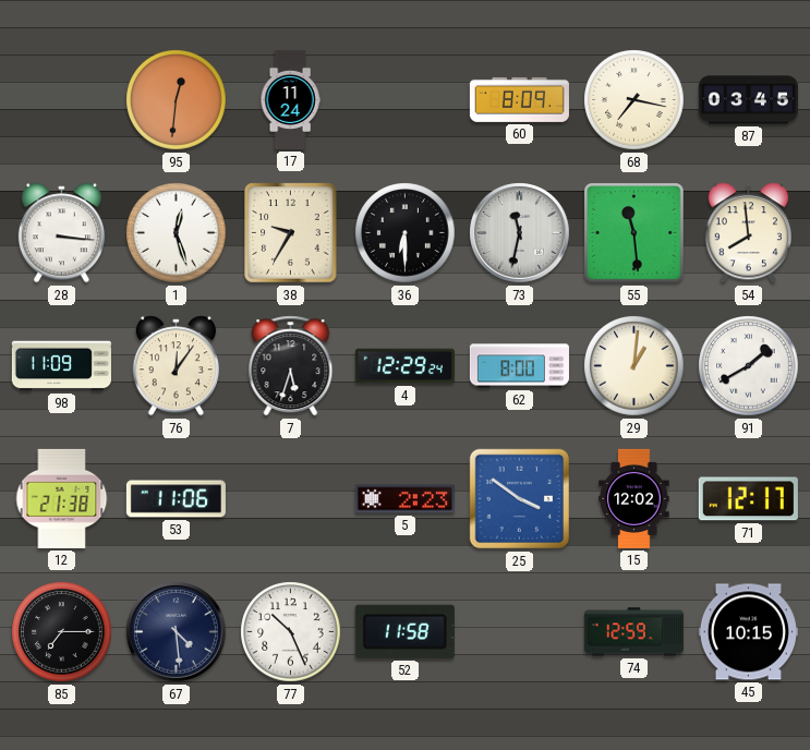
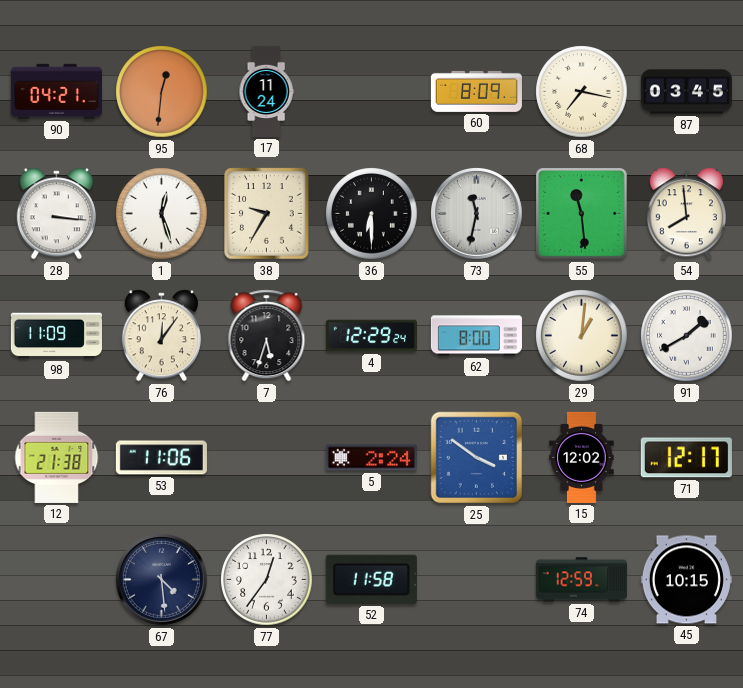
90: none -> 04:21
5: 2:23 -> 2:24
85: 7:15 -> none
77: 10:26 -> 12:36
